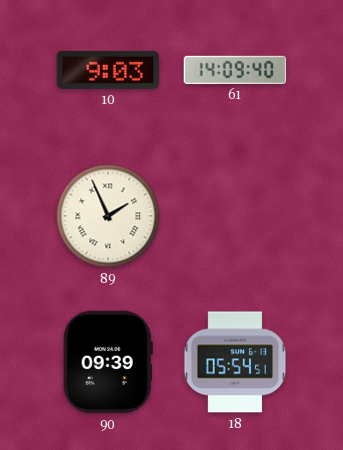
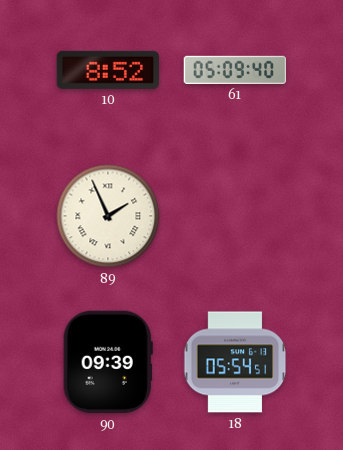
10: 9:03 -> 8:52
61: 14:09 -> 05:09
